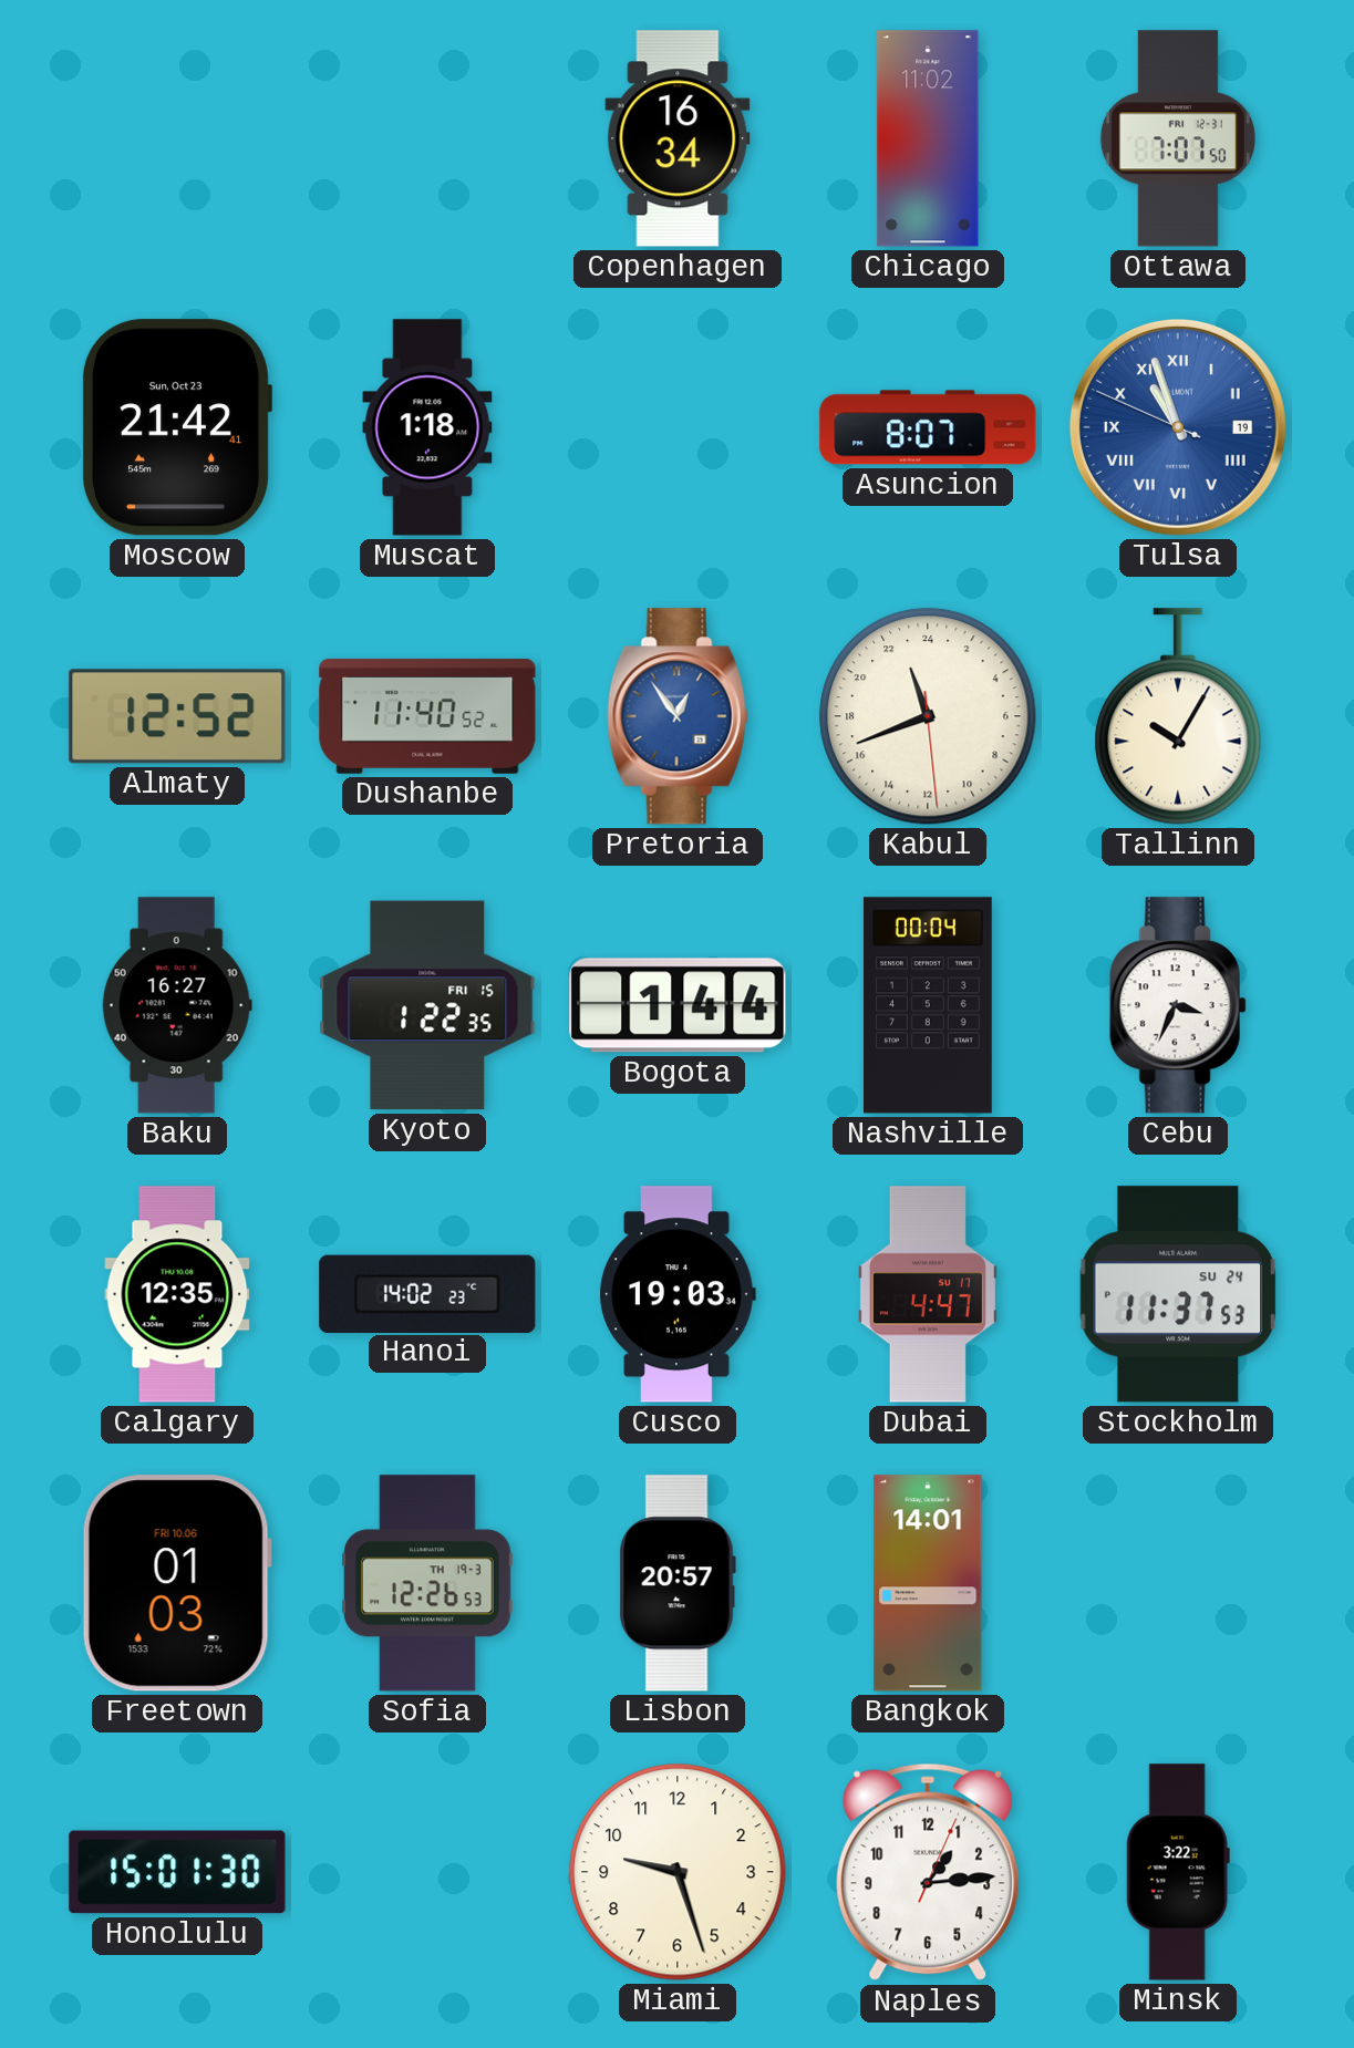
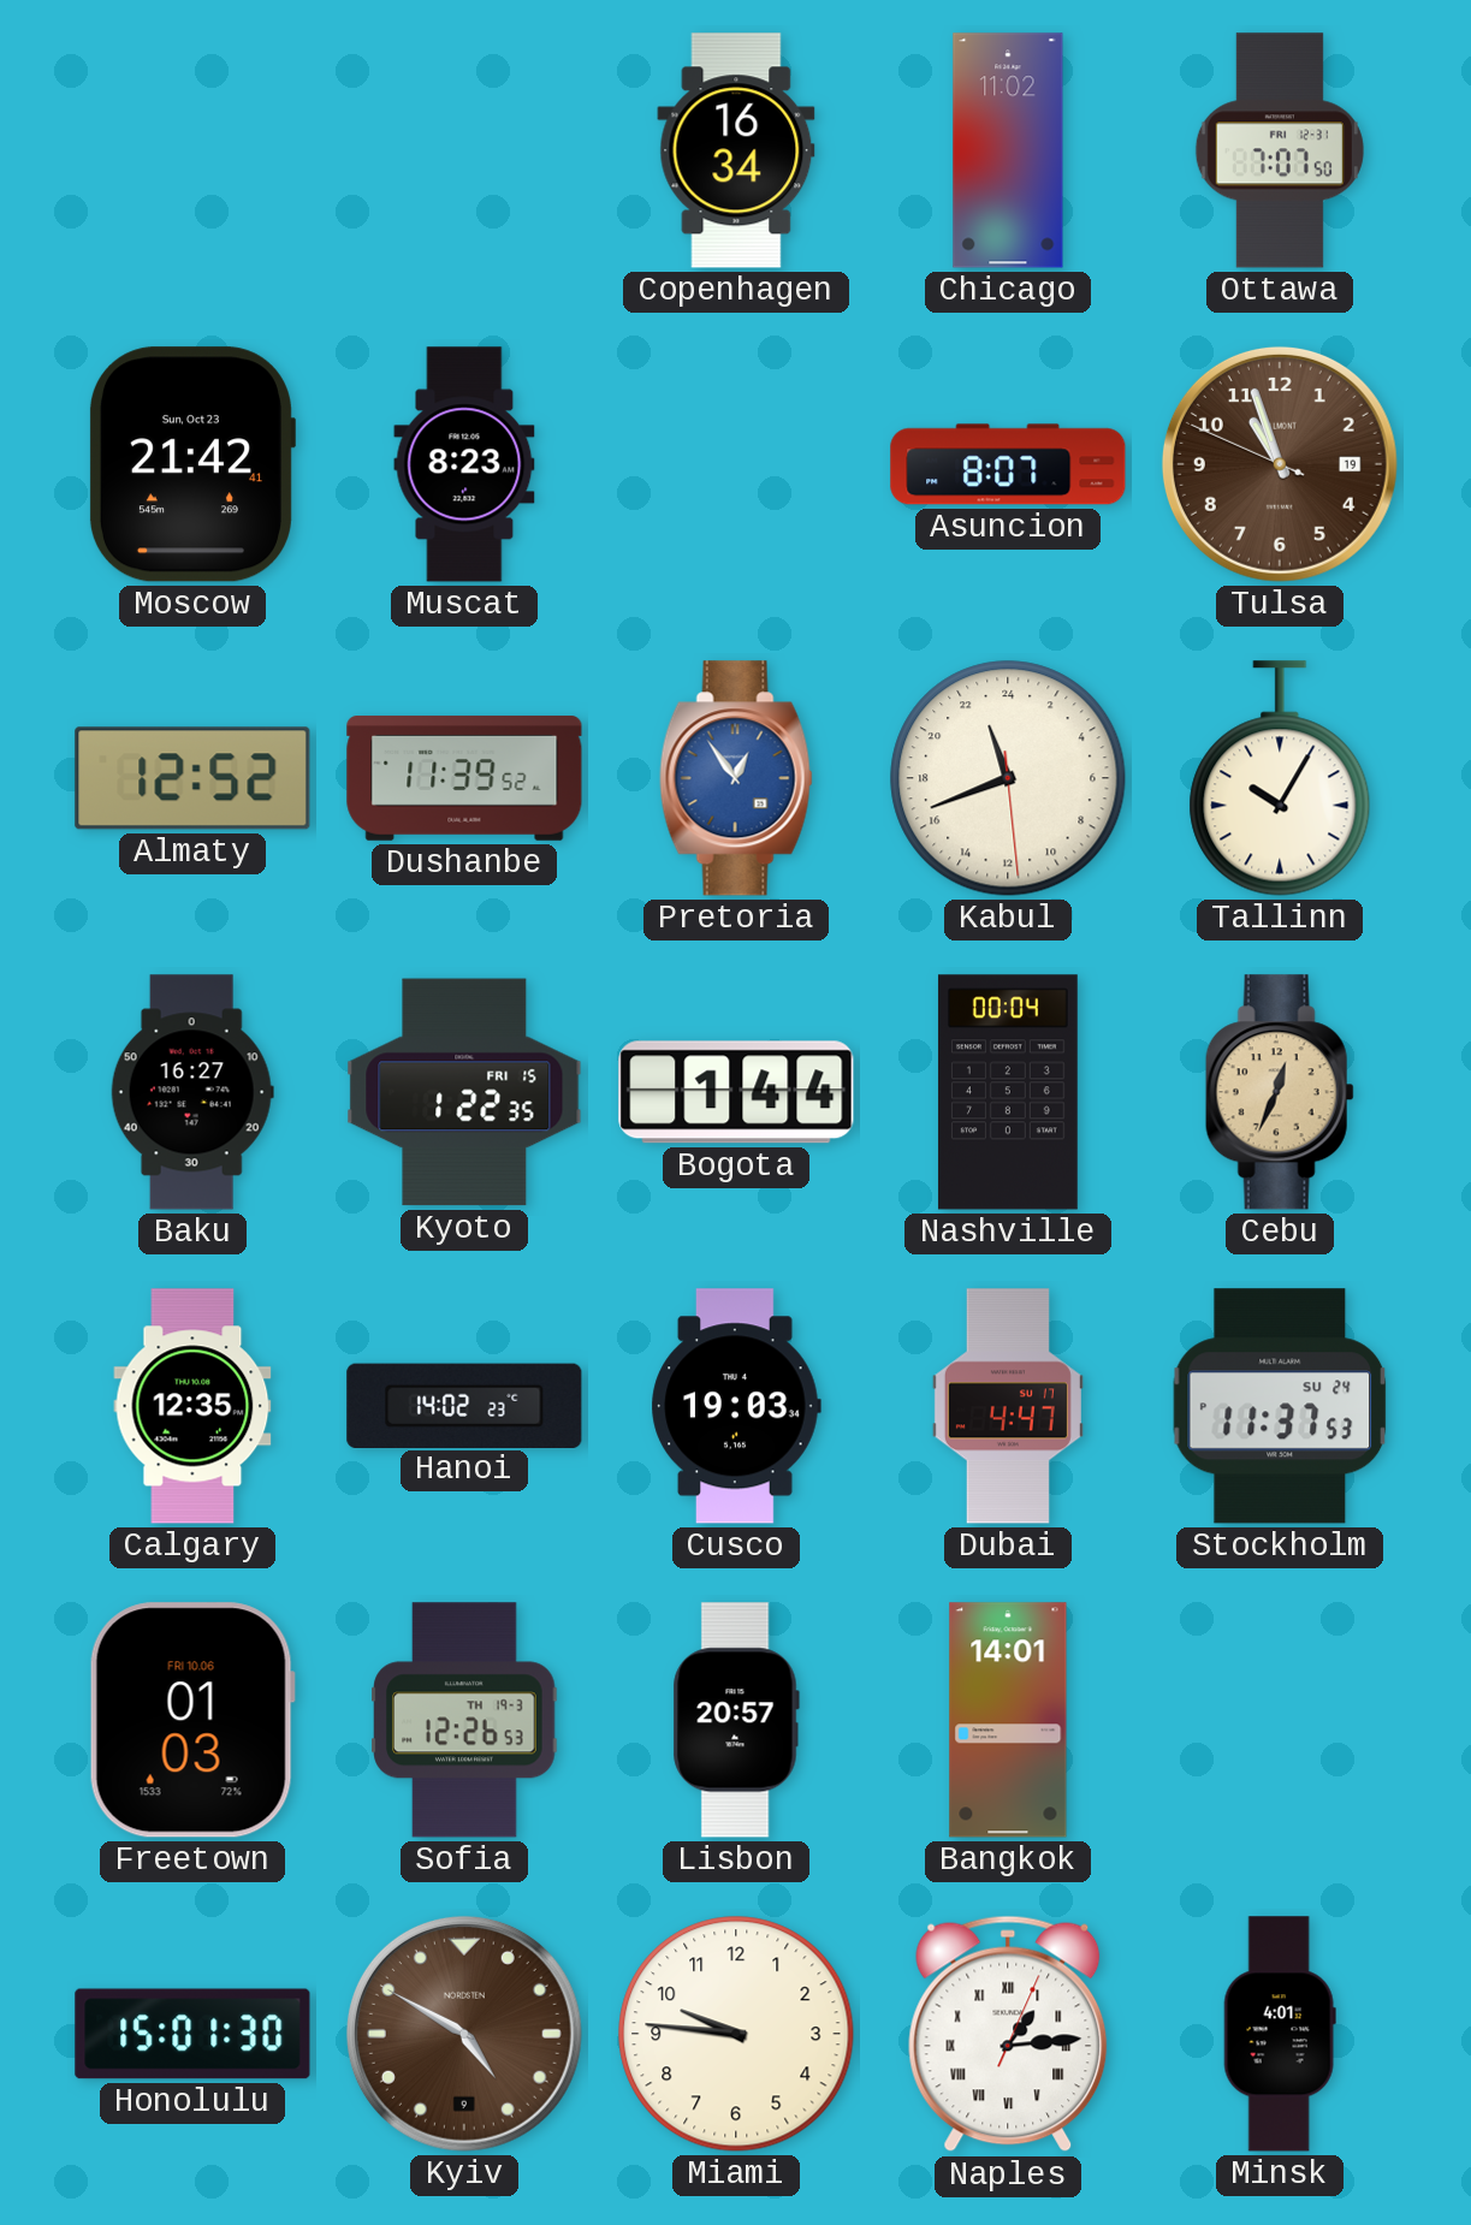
Muscat: 1:18 -> 8:23
Tulsa dial: blue -> brown
Tulsa numerals: Roman -> Arabic
Dushanbe: 11:40 -> 11:39
Cebu: 3:34 -> 12:34
Cebu dial: white -> champagne
Kyiv: none -> 4:50
Miami: 9:27 -> 9:46
Naples numerals: Arabic -> Roman
Minsk: 3:22 -> 4:01
